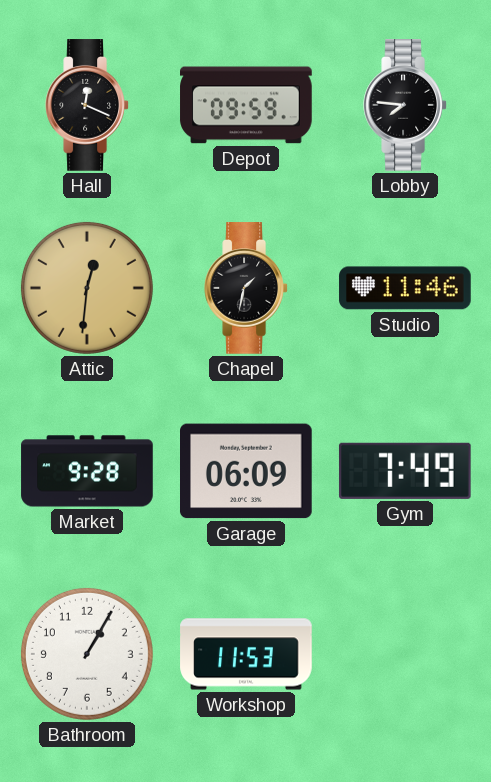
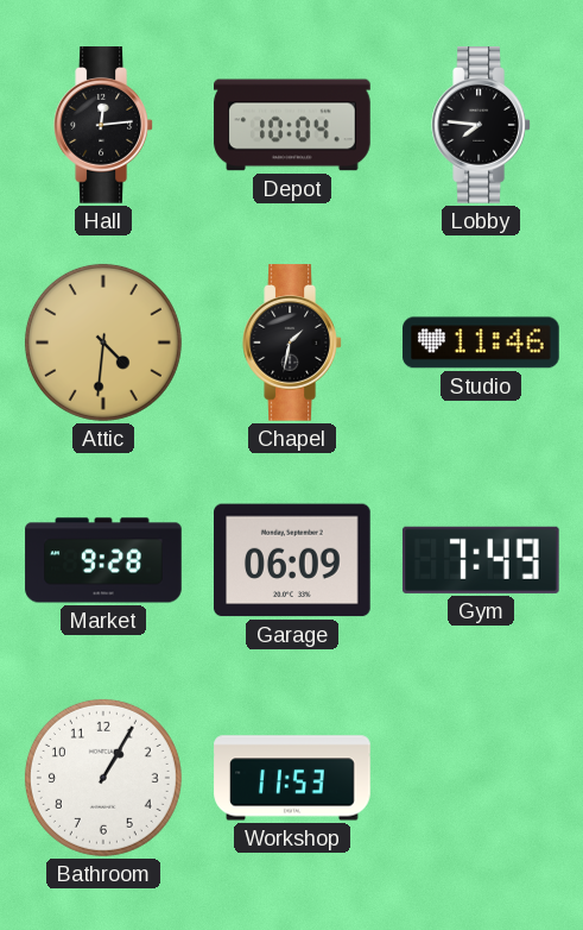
Hall: 12:19 -> 12:14
Depot: 09:59 -> 10:04
Attic: 12:31 -> 4:31
